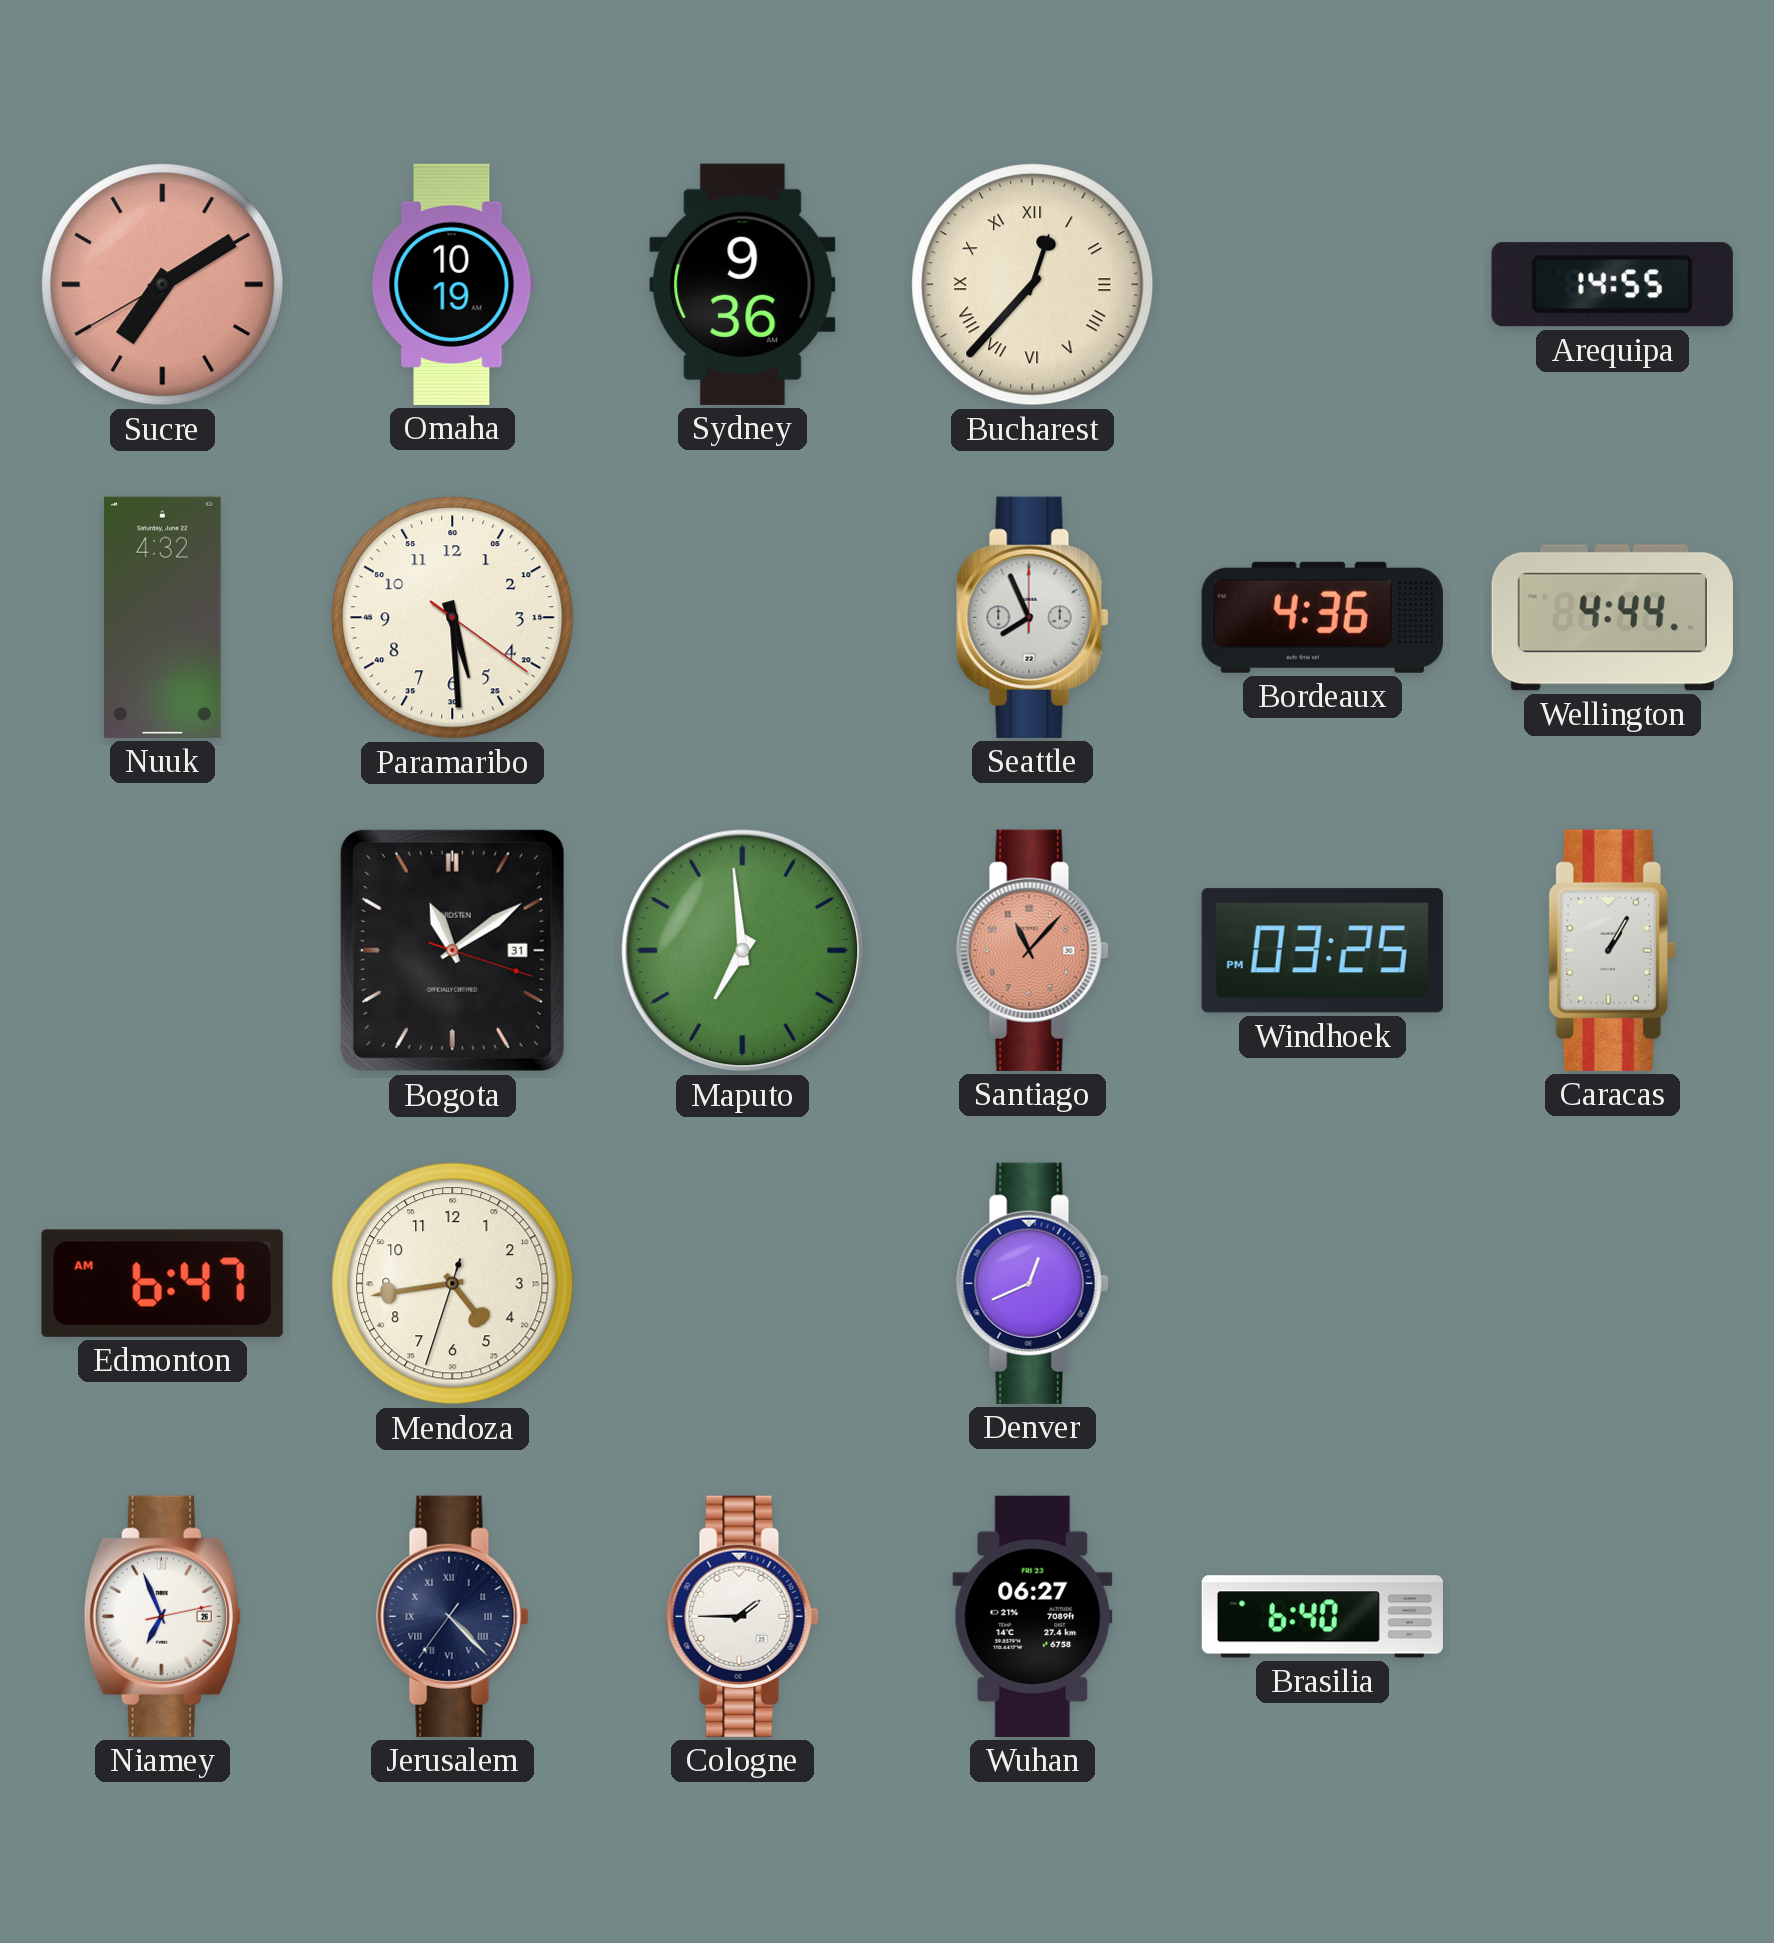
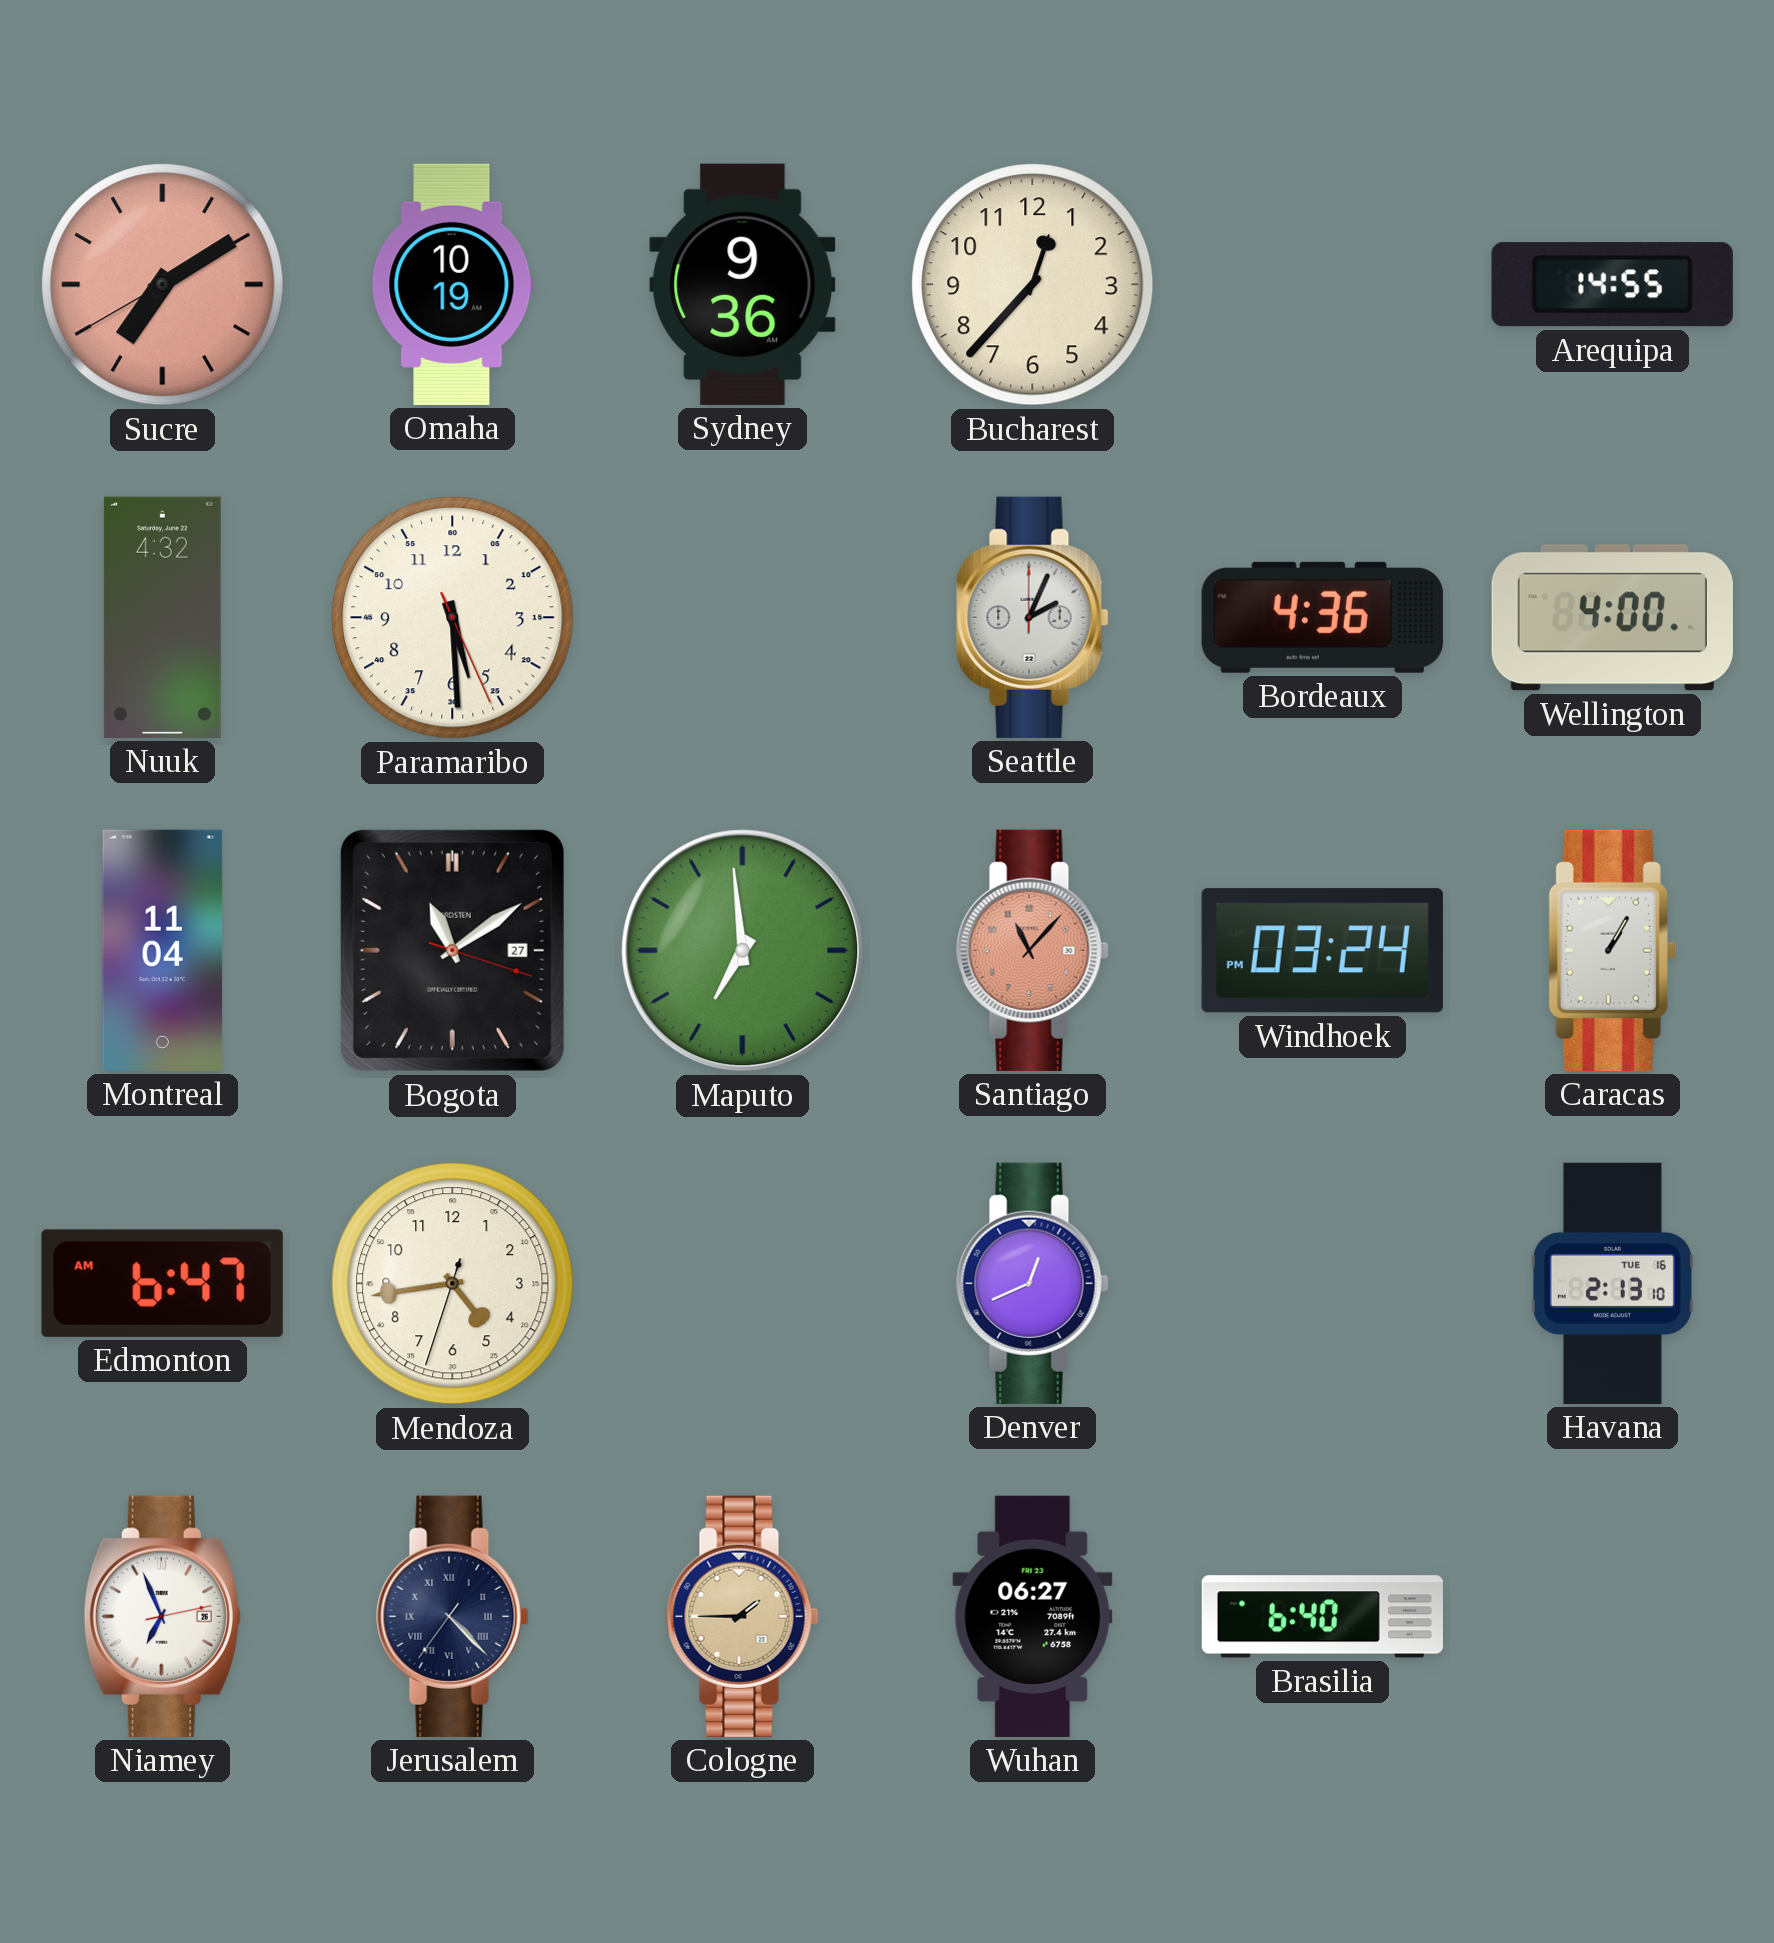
Bucharest numerals: Roman -> Arabic
Paramaribo: 5:29:21 -> 5:29:26
Seattle: 7:56 -> 2:04
Wellington: 4:44 -> 4:00
Montreal: none -> 11:04
Bogota date: 31 -> 27
Windhoek: 03:25 -> 03:24
Havana: none -> 2:13
Cologne dial: white -> champagne
